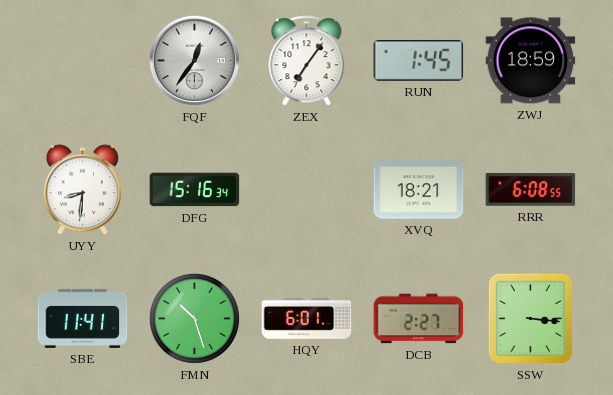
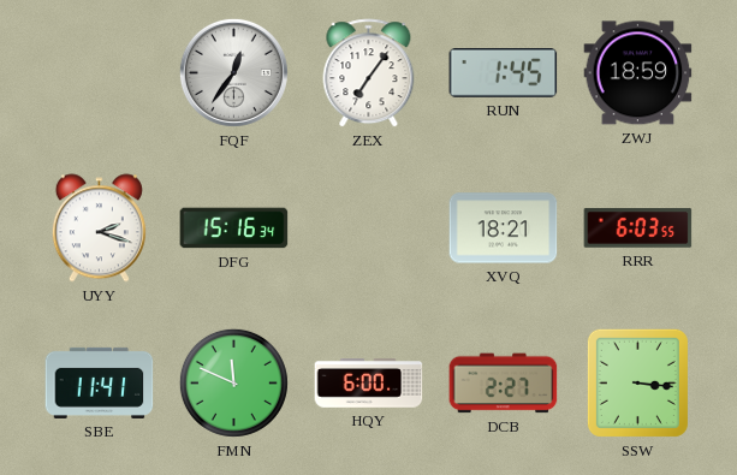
UYY: 8:31 -> 2:18
RRR: 6:08 -> 6:03
FMN: 10:27 -> 11:49
HQY: 6:01 -> 6:00
